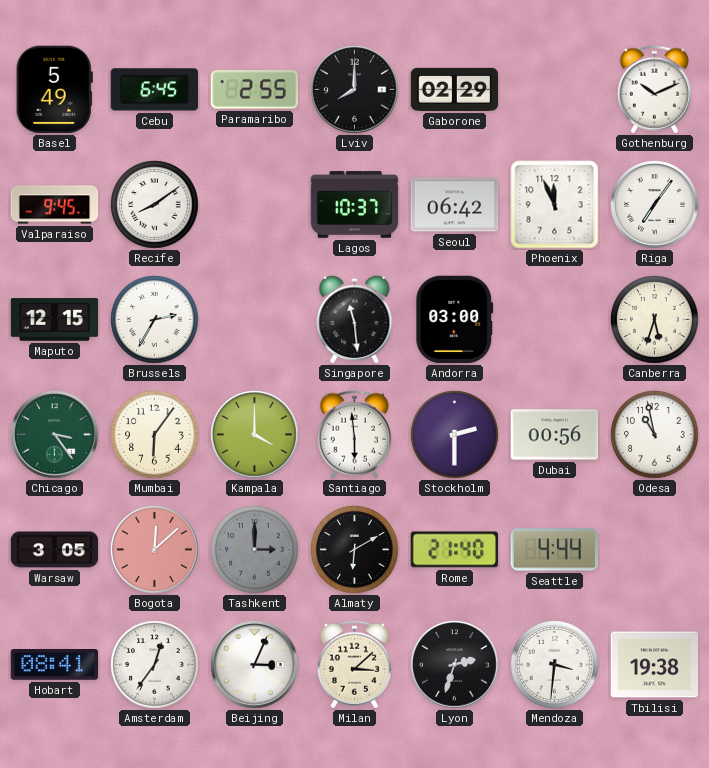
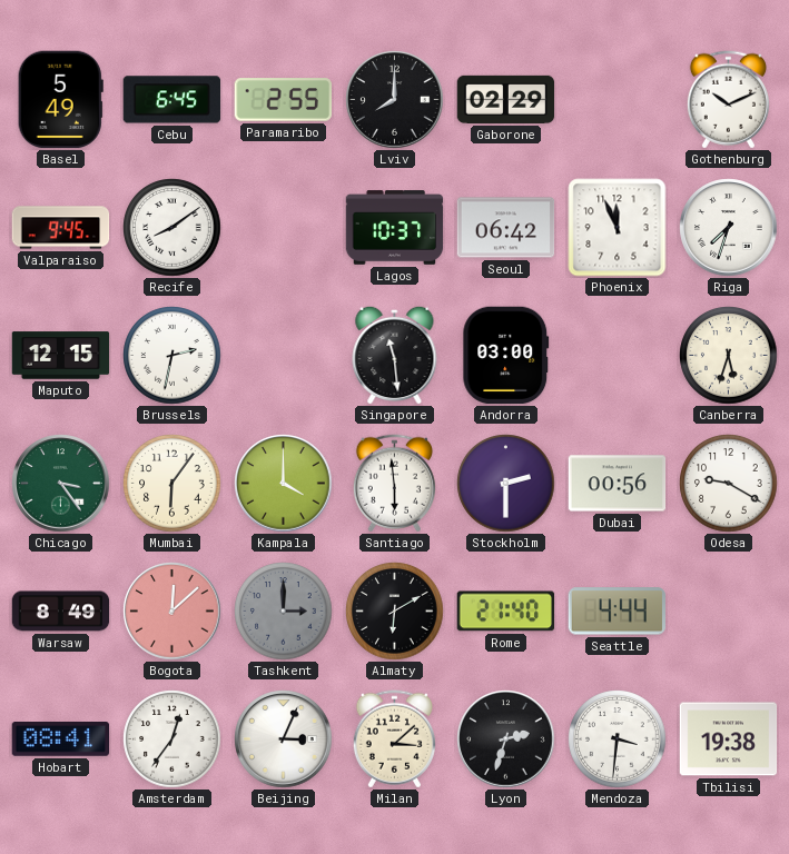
Riga: 7:06 -> 7:33
Brussels: 2:35 -> 2:32
Odesa: 10:58 -> 9:20
Warsaw: 3:05 -> 8:49
